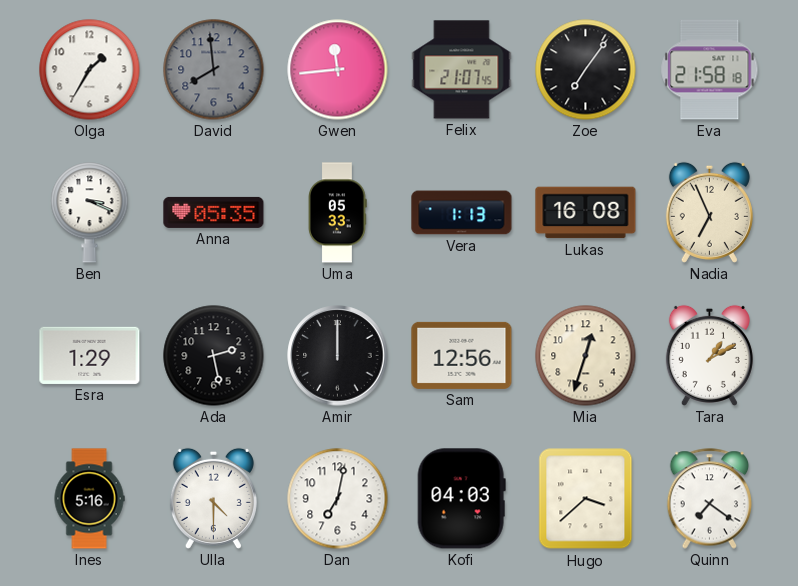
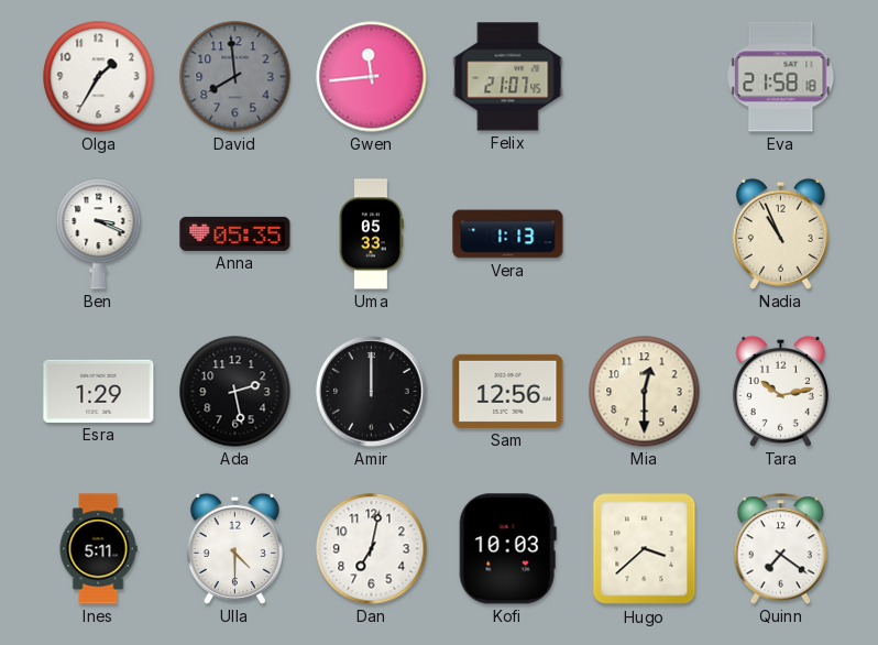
Zoe: 7:06 -> none
Lukas: 16:08 -> none
Nadia: 6:56 -> 10:56
Mia: 12:33 -> 12:30
Tara: 1:10 -> 10:13
Ines: 5:16 -> 5:11
Kofi: 04:03 -> 10:03
